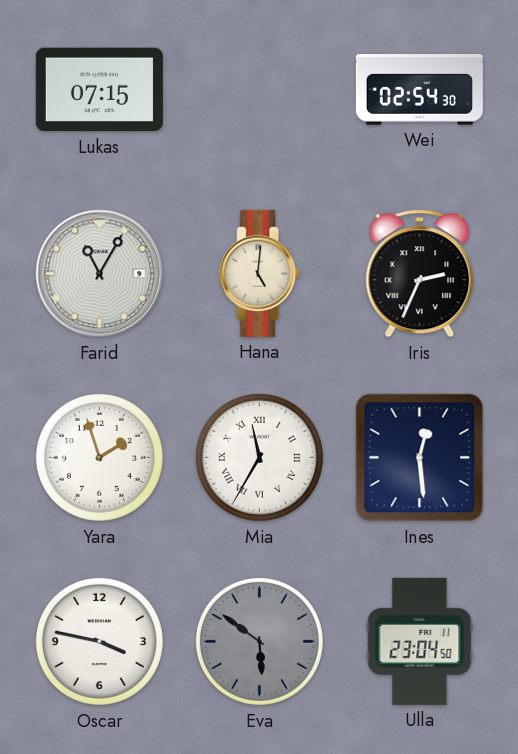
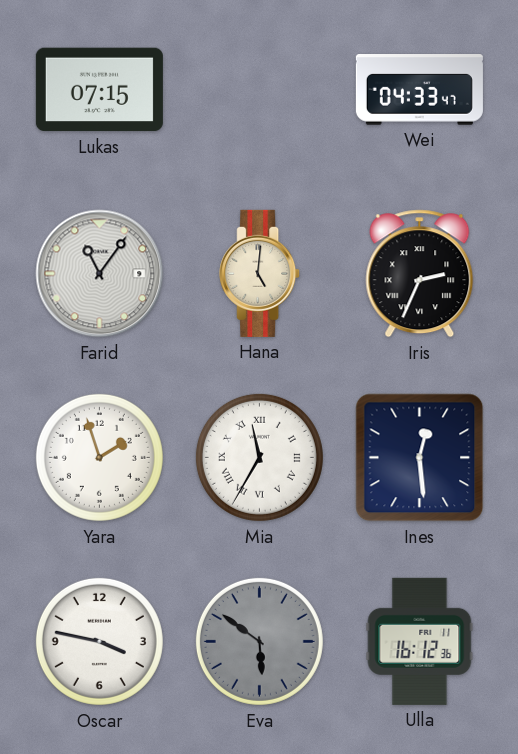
Wei: 02:54 -> 04:33
Farid: 11:05 -> 11:06
Ulla: 23:04 -> 16:12
